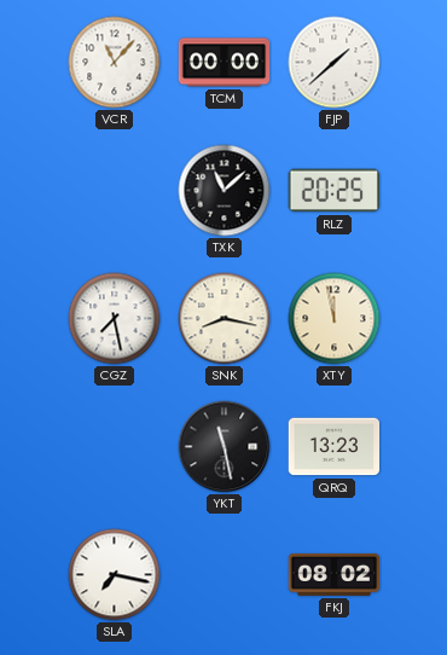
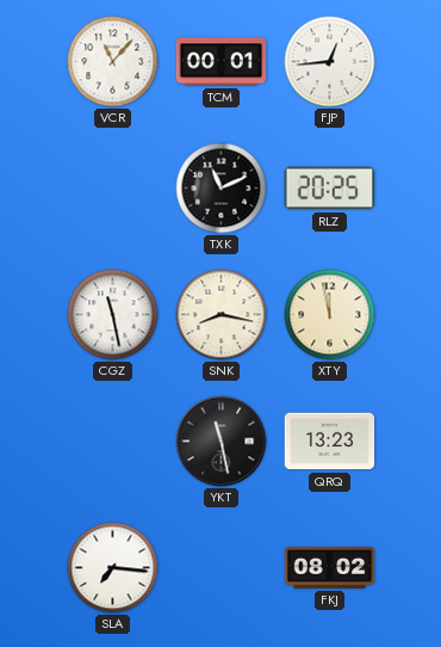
TCM: 00:00 -> 00:01
FJP: 1:38 -> 12:44
TXK: 11:08 -> 11:11
CGZ: 7:28 -> 11:28
SLA: 7:17 -> 7:16
